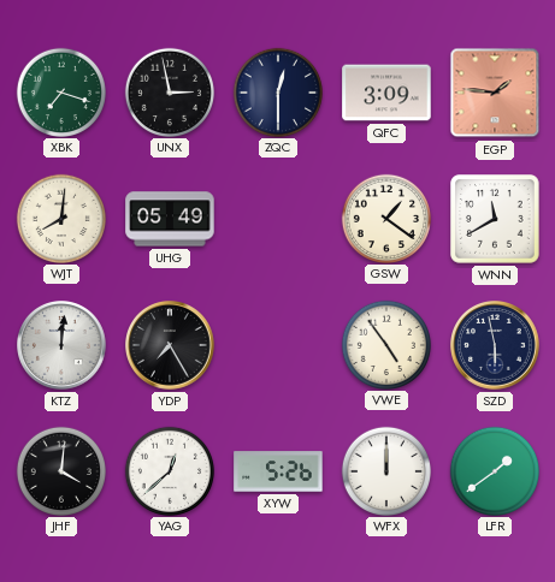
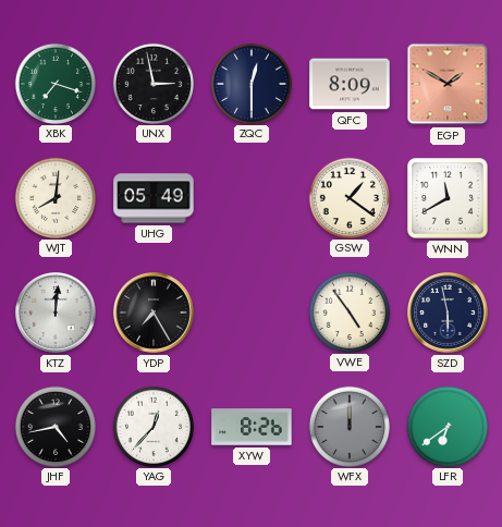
QFC: 3:09 -> 8:09
EGP: 1:46 -> 1:50
JHF: 4:01 -> 4:43
YAG: 12:38 -> 12:37
XYW: 5:26 -> 8:26
WFX dial: white -> grey
LFR: 1:39 -> 6:39
